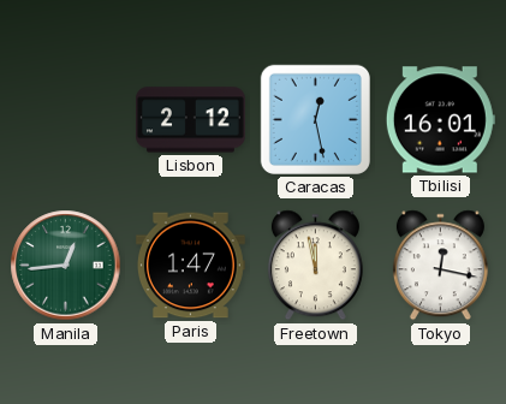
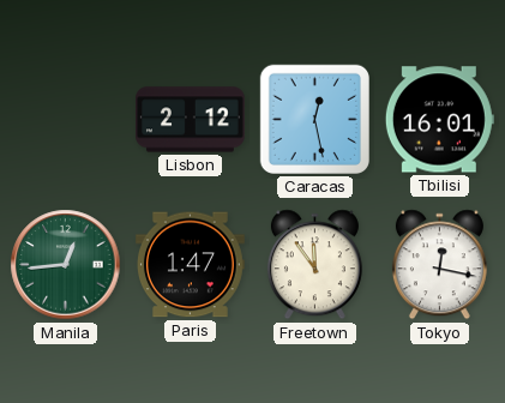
Freetown: 11:58 -> 11:54
